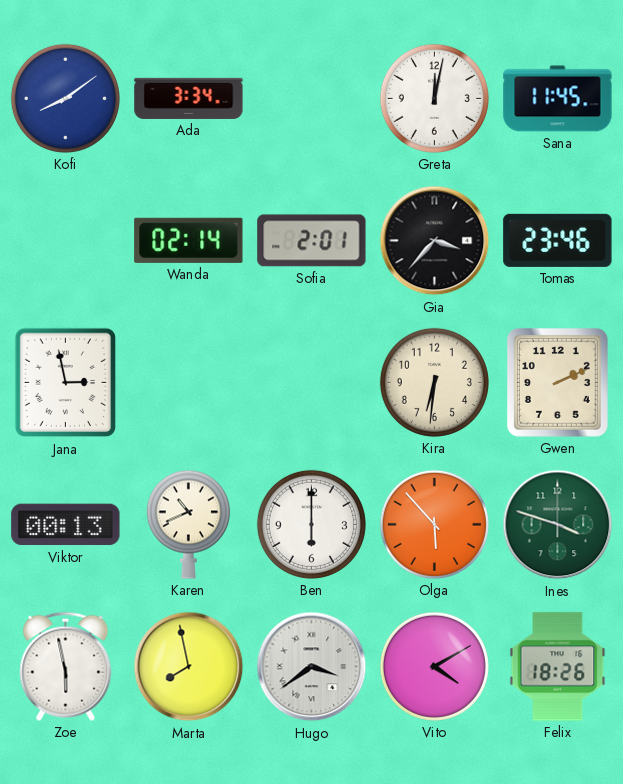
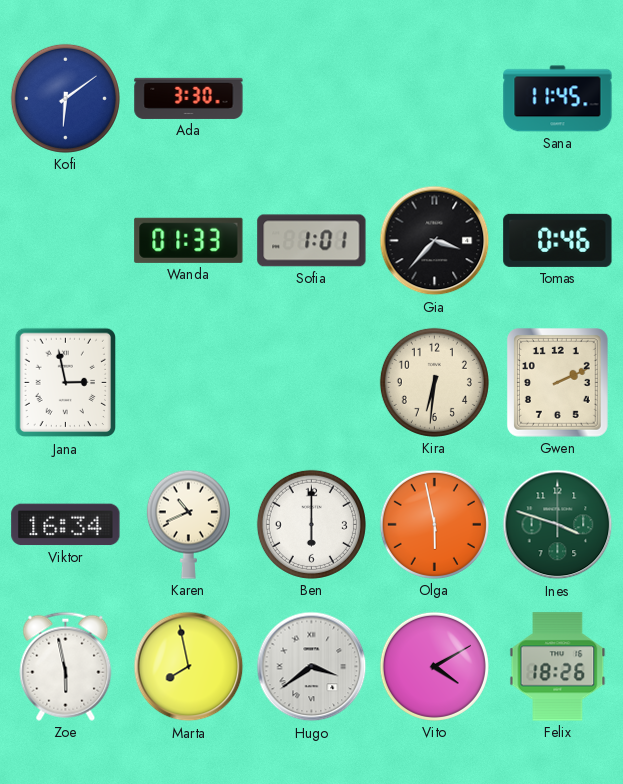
Kofi: 8:09 -> 6:09
Ada: 3:34 -> 3:30
Greta: 12:02 -> none
Wanda: 02:14 -> 01:33
Sofia: 2:01 -> 1:01
Tomas: 23:46 -> 0:46
Viktor: 00:13 -> 16:34
Olga: 5:53 -> 5:58
